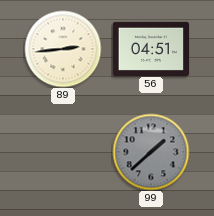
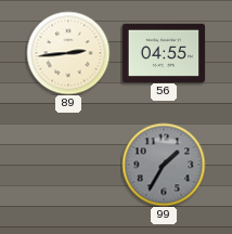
56: 04:51 -> 04:55
99: 1:38 -> 1:35
